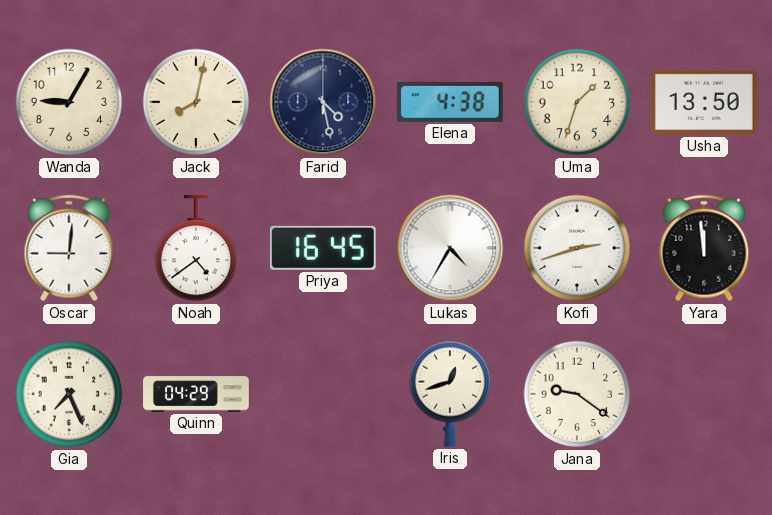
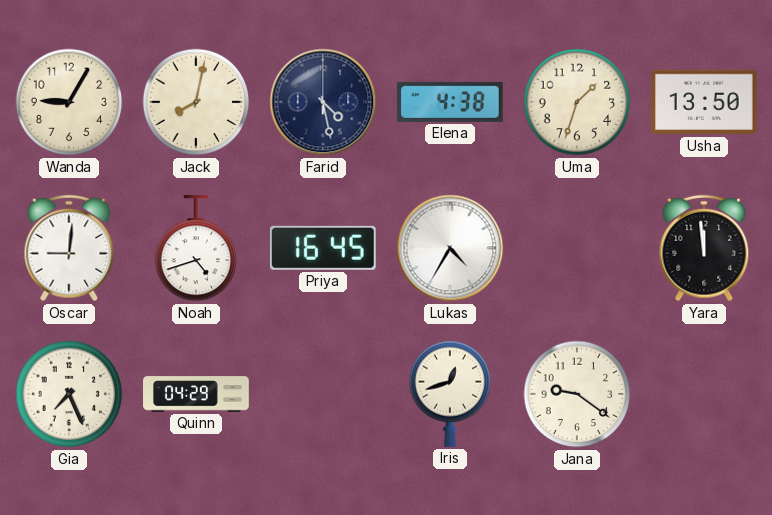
Noah: 4:39 -> 4:42
Kofi: 2:42 -> none
